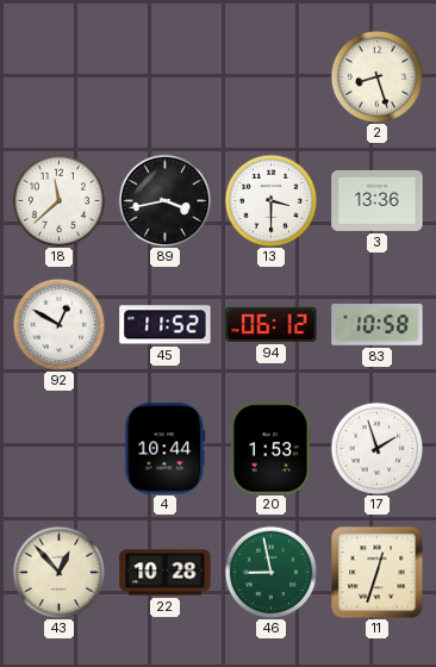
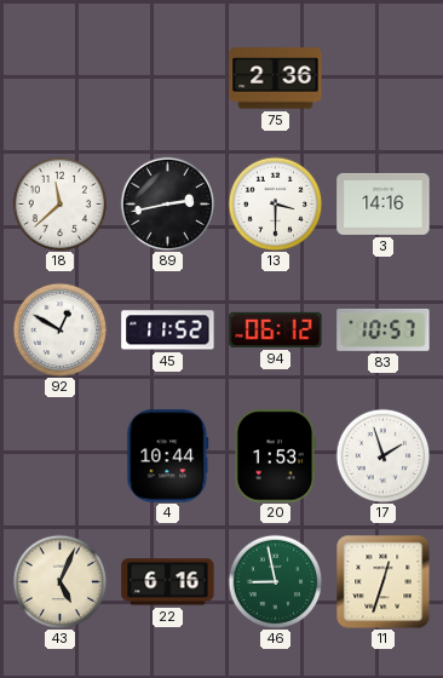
75: none -> 2:36
2: 8:27 -> none
89: 3:43 -> 2:43
3: 13:36 -> 14:16
83: 10:58 -> 10:57
43: 12:53 -> 5:04
22: 10:28 -> 6:16
